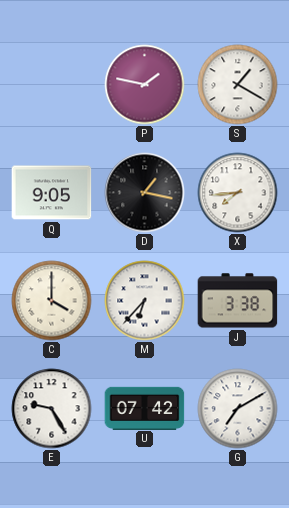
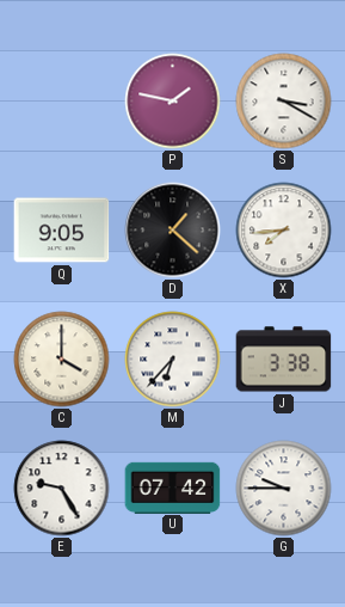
S: 1:20 -> 3:20
D: 1:17 -> 1:22
G: 7:10 -> 9:45
